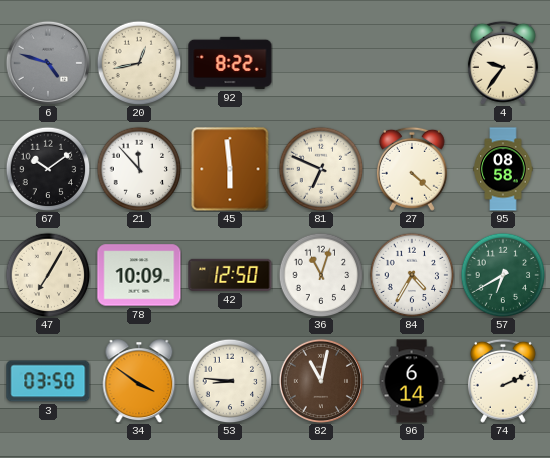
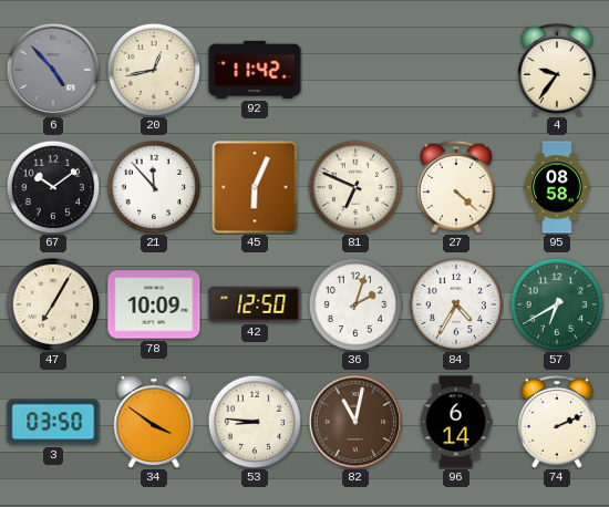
6: 4:48 -> 4:53
92: 8:22 -> 11:42
45: 5:59 -> 6:04
36: 11:03 -> 2:03
